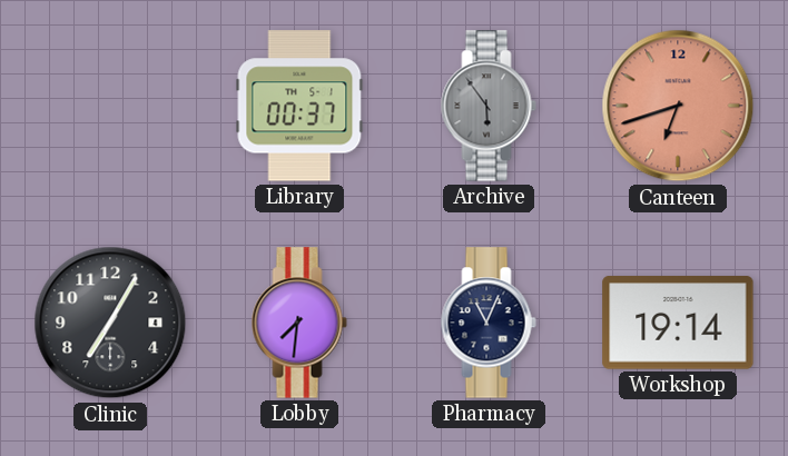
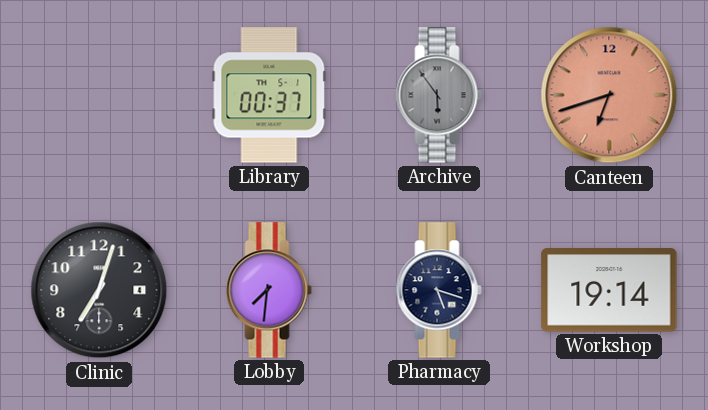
Clinic: 7:05 -> 7:03
Pharmacy: 11:04 -> 5:18
